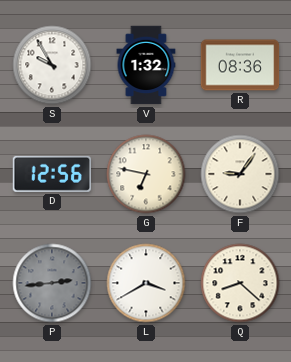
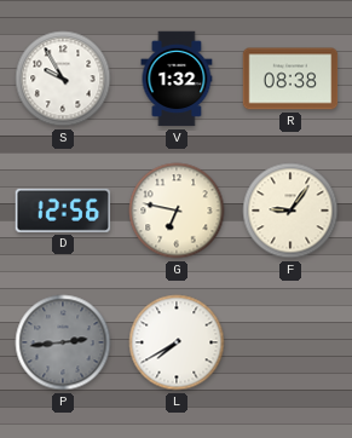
R: 08:36 -> 08:38
L: 3:40 -> 7:40
Q: 8:22 -> none
